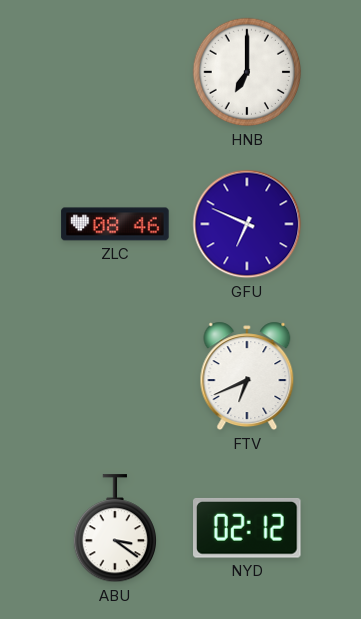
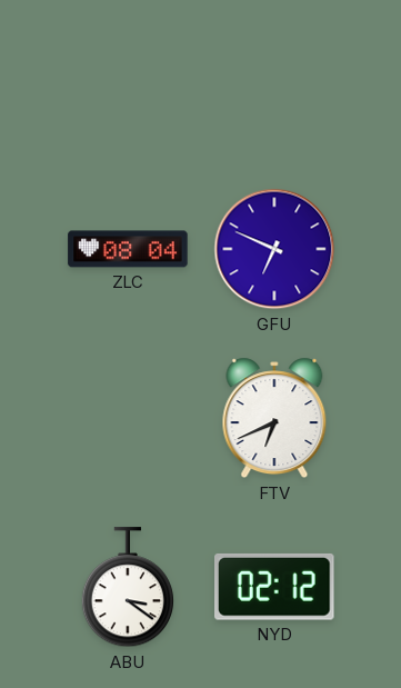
HNB: 7:00 -> none
ZLC: 08:46 -> 08:04
